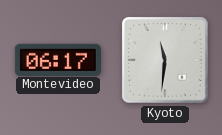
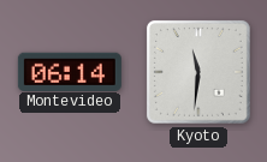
Montevideo: 06:17 -> 06:14
